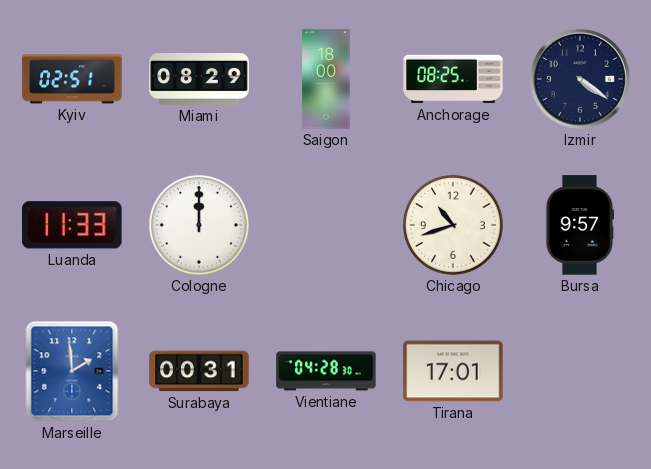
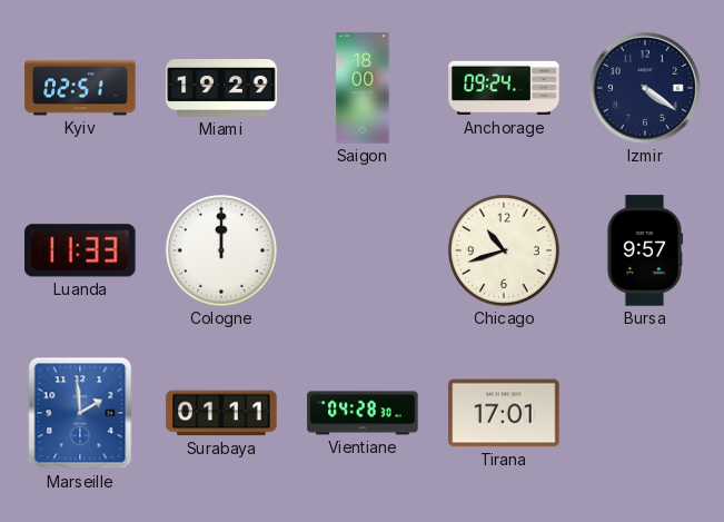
Miami: 08:29 -> 19:29
Anchorage: 08:25 -> 09:24
Surabaya: 00:31 -> 01:11
